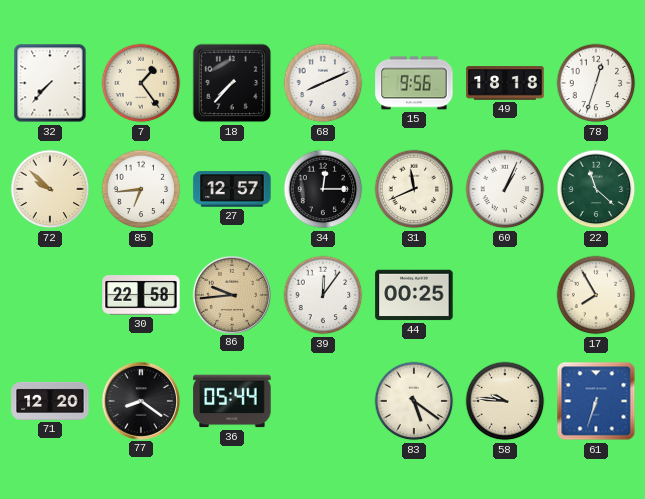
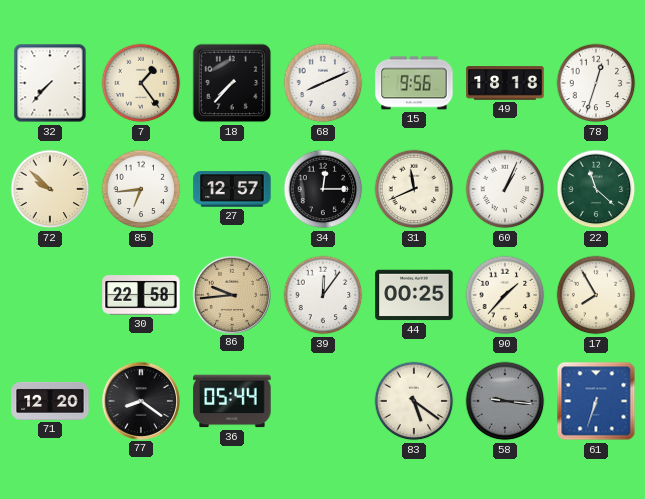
90: none -> 1:37
58: 9:46 -> 9:16
58 dial: cream -> grey
